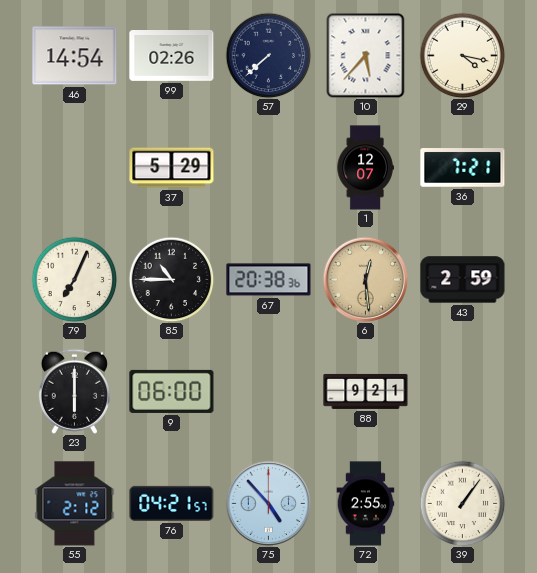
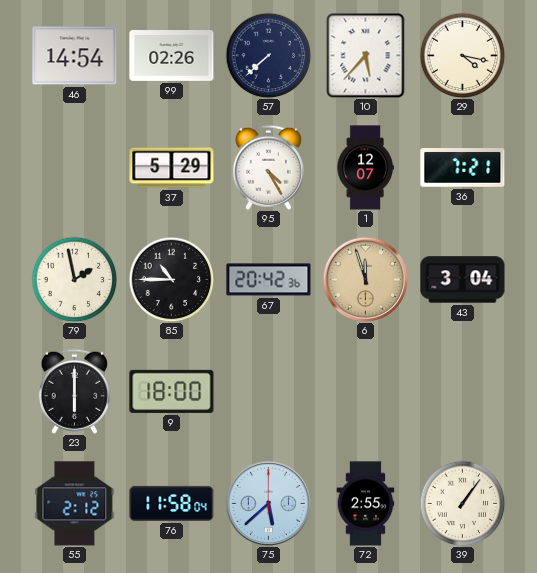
95: none -> 4:25
79: 7:04 -> 1:58
67: 20:38 -> 20:42
6: 12:29 -> 11:57
43: 2:59 -> 3:04
9: 06:00 -> 18:00
88: 9:21 -> none
76: 04:21 -> 11:58
75: 4:53 -> 5:38
